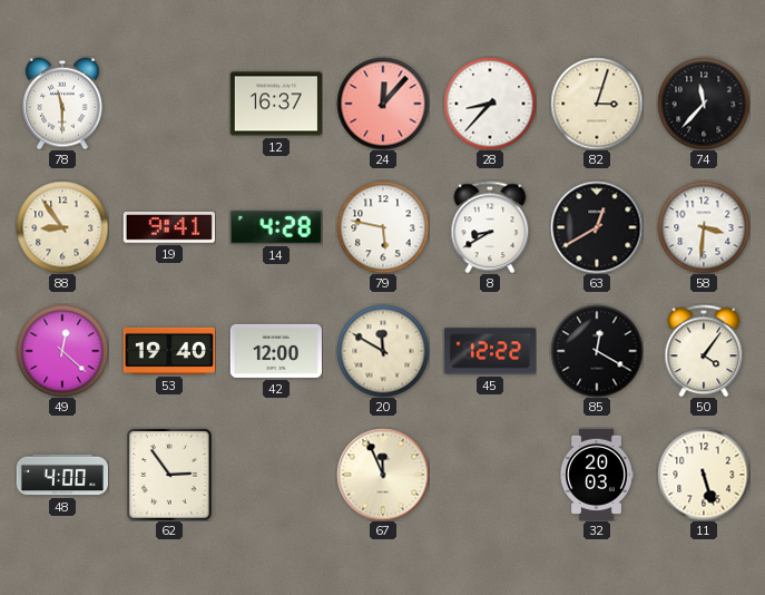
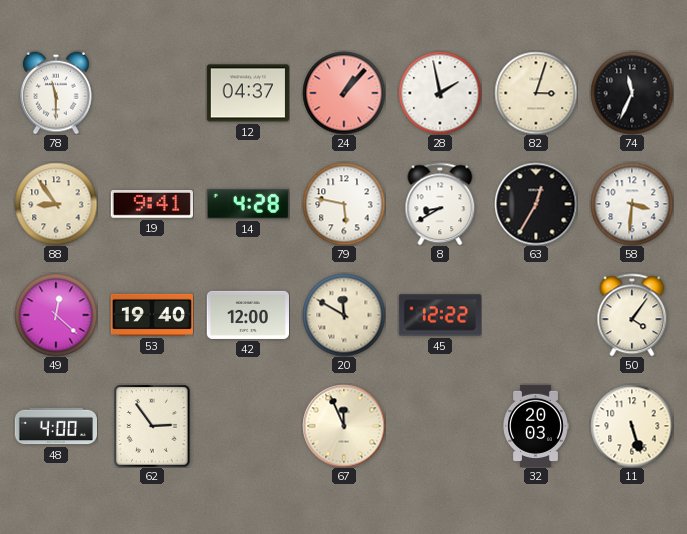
12: 16:37 -> 04:37
24: 12:07 -> 1:07
28: 8:37 -> 1:58
74: 11:37 -> 11:34
63: 12:40 -> 12:35
85: 12:20 -> none
